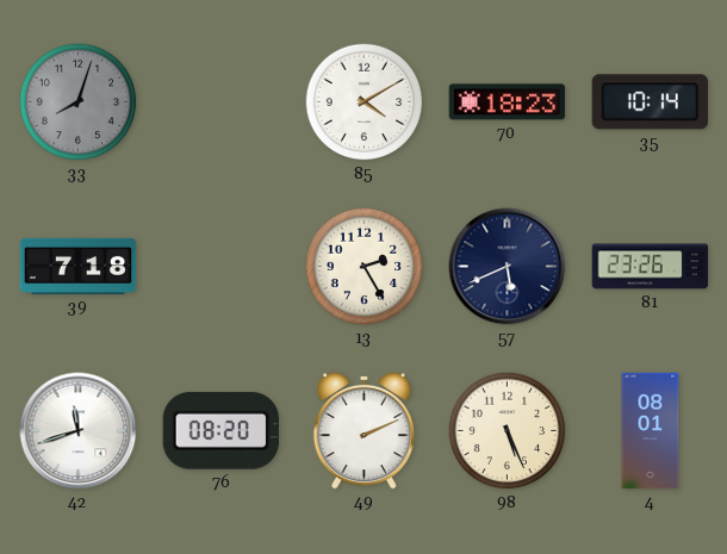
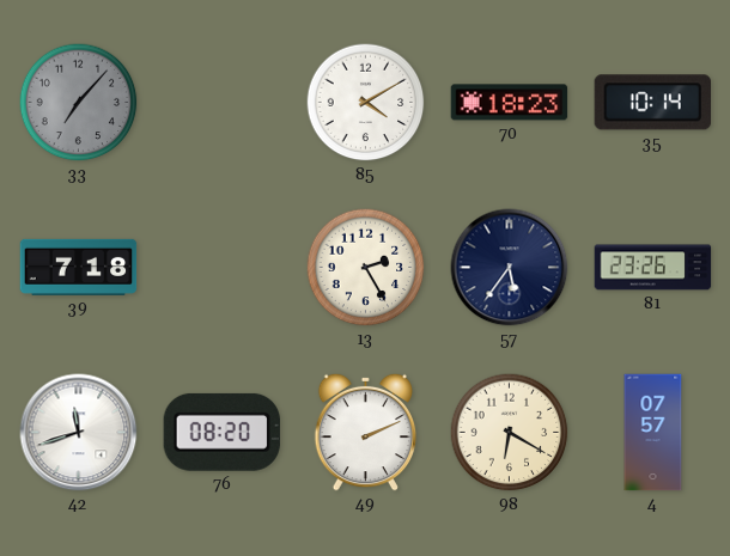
33: 8:03 -> 7:07
57: 5:41 -> 5:36
98: 5:26 -> 6:20
4: 08:01 -> 07:57
